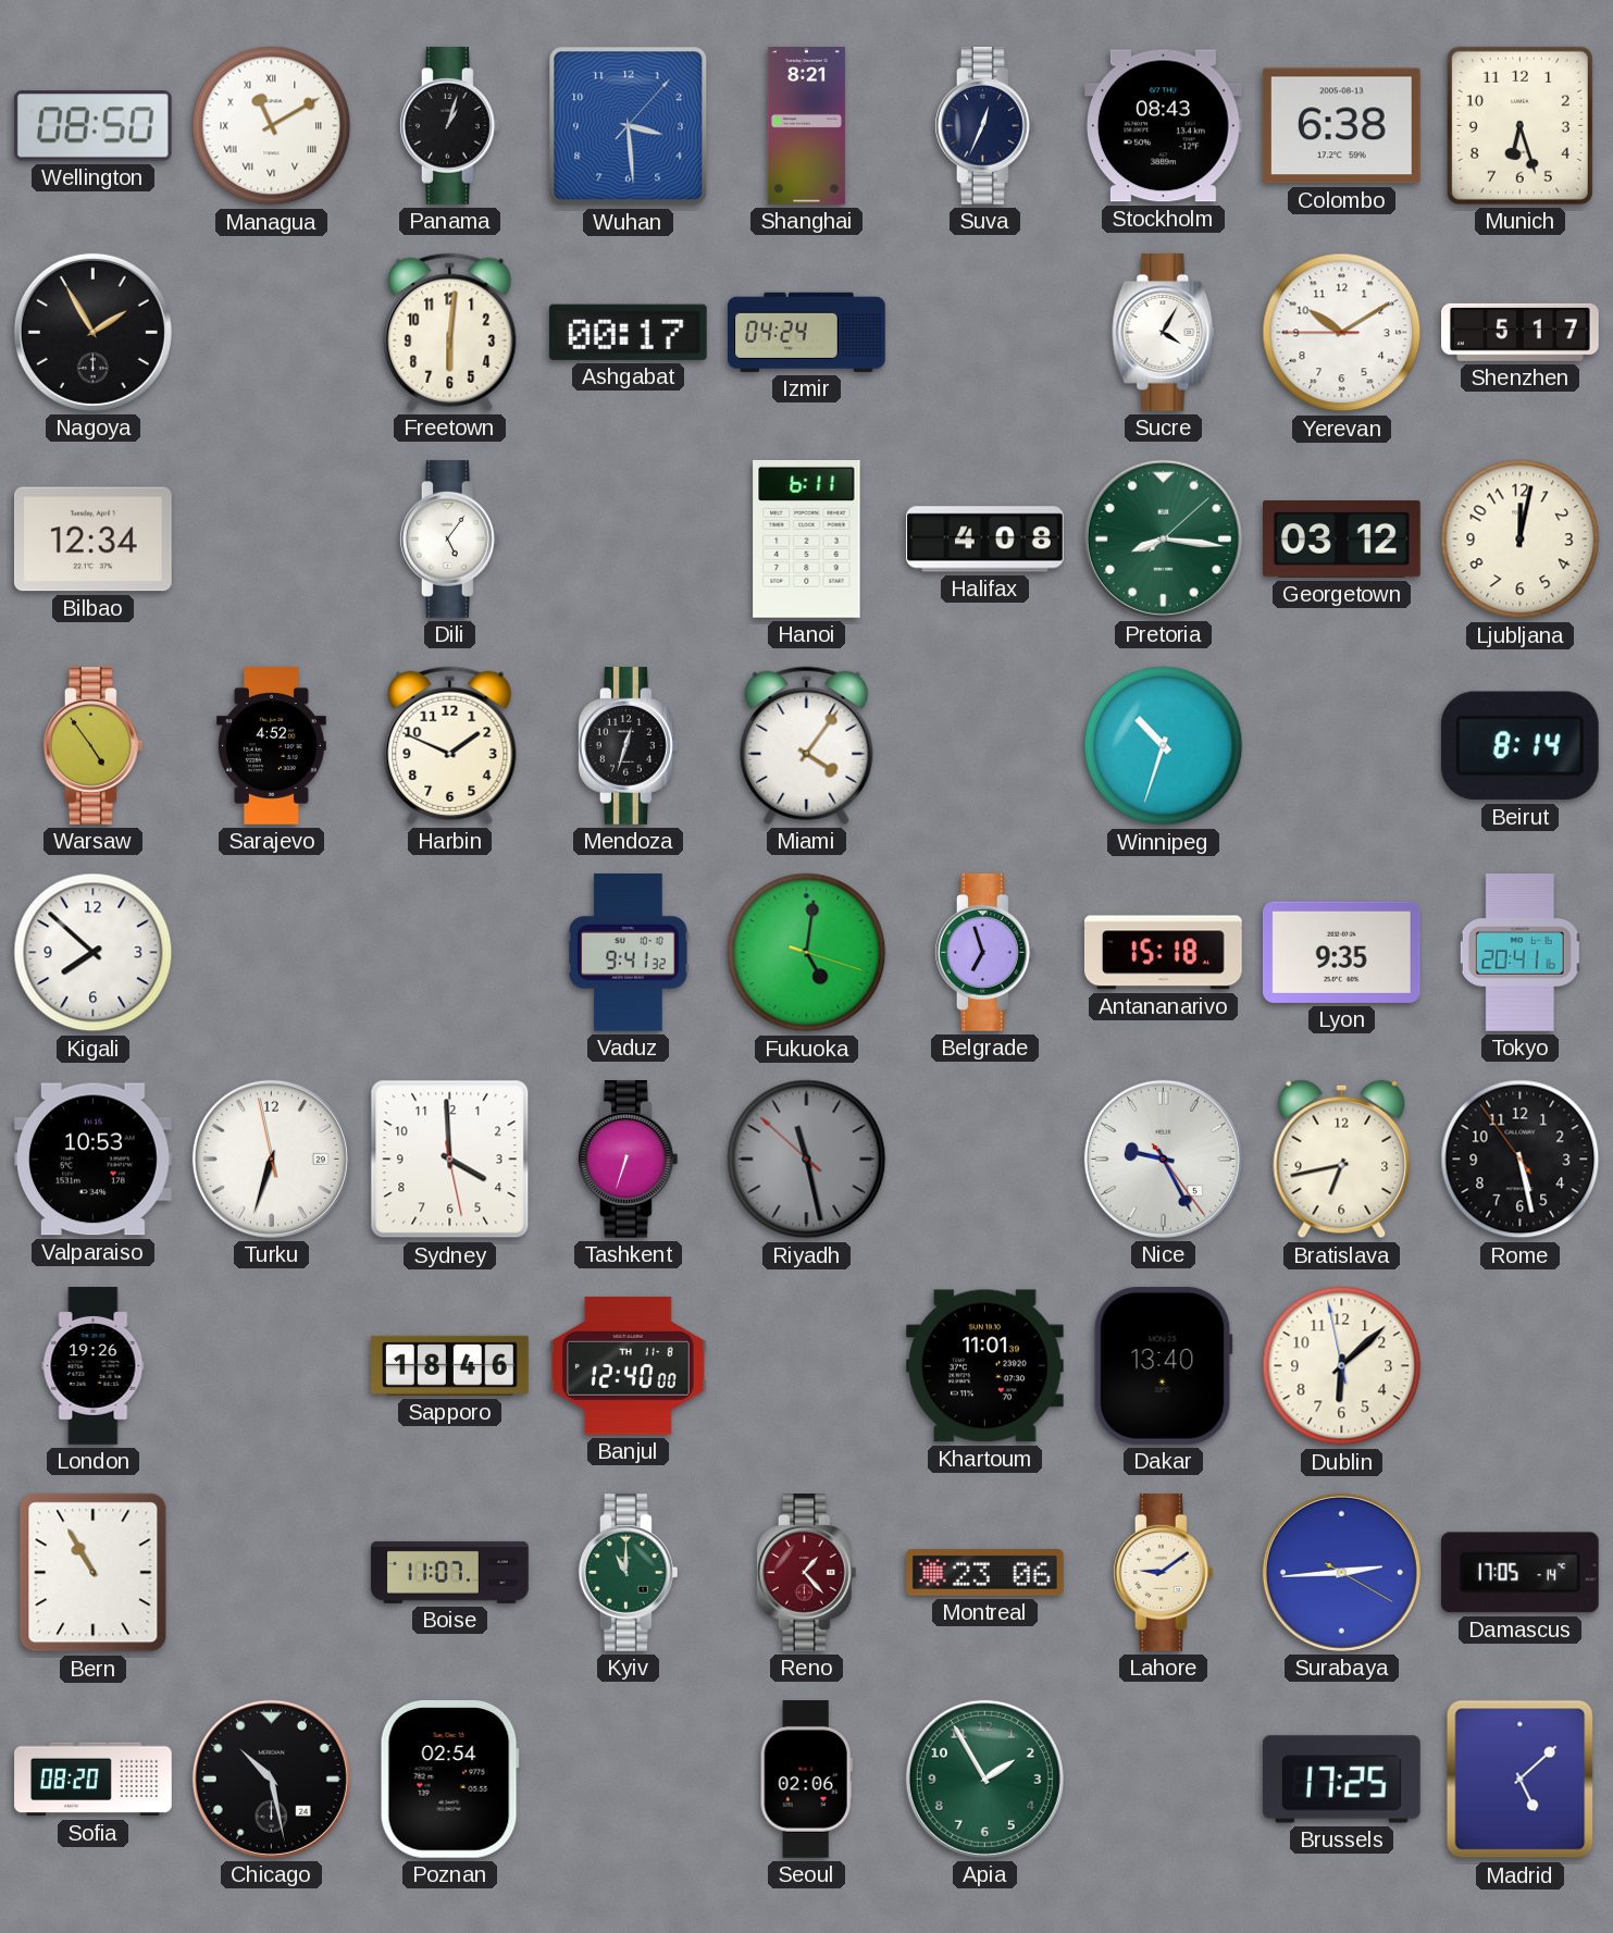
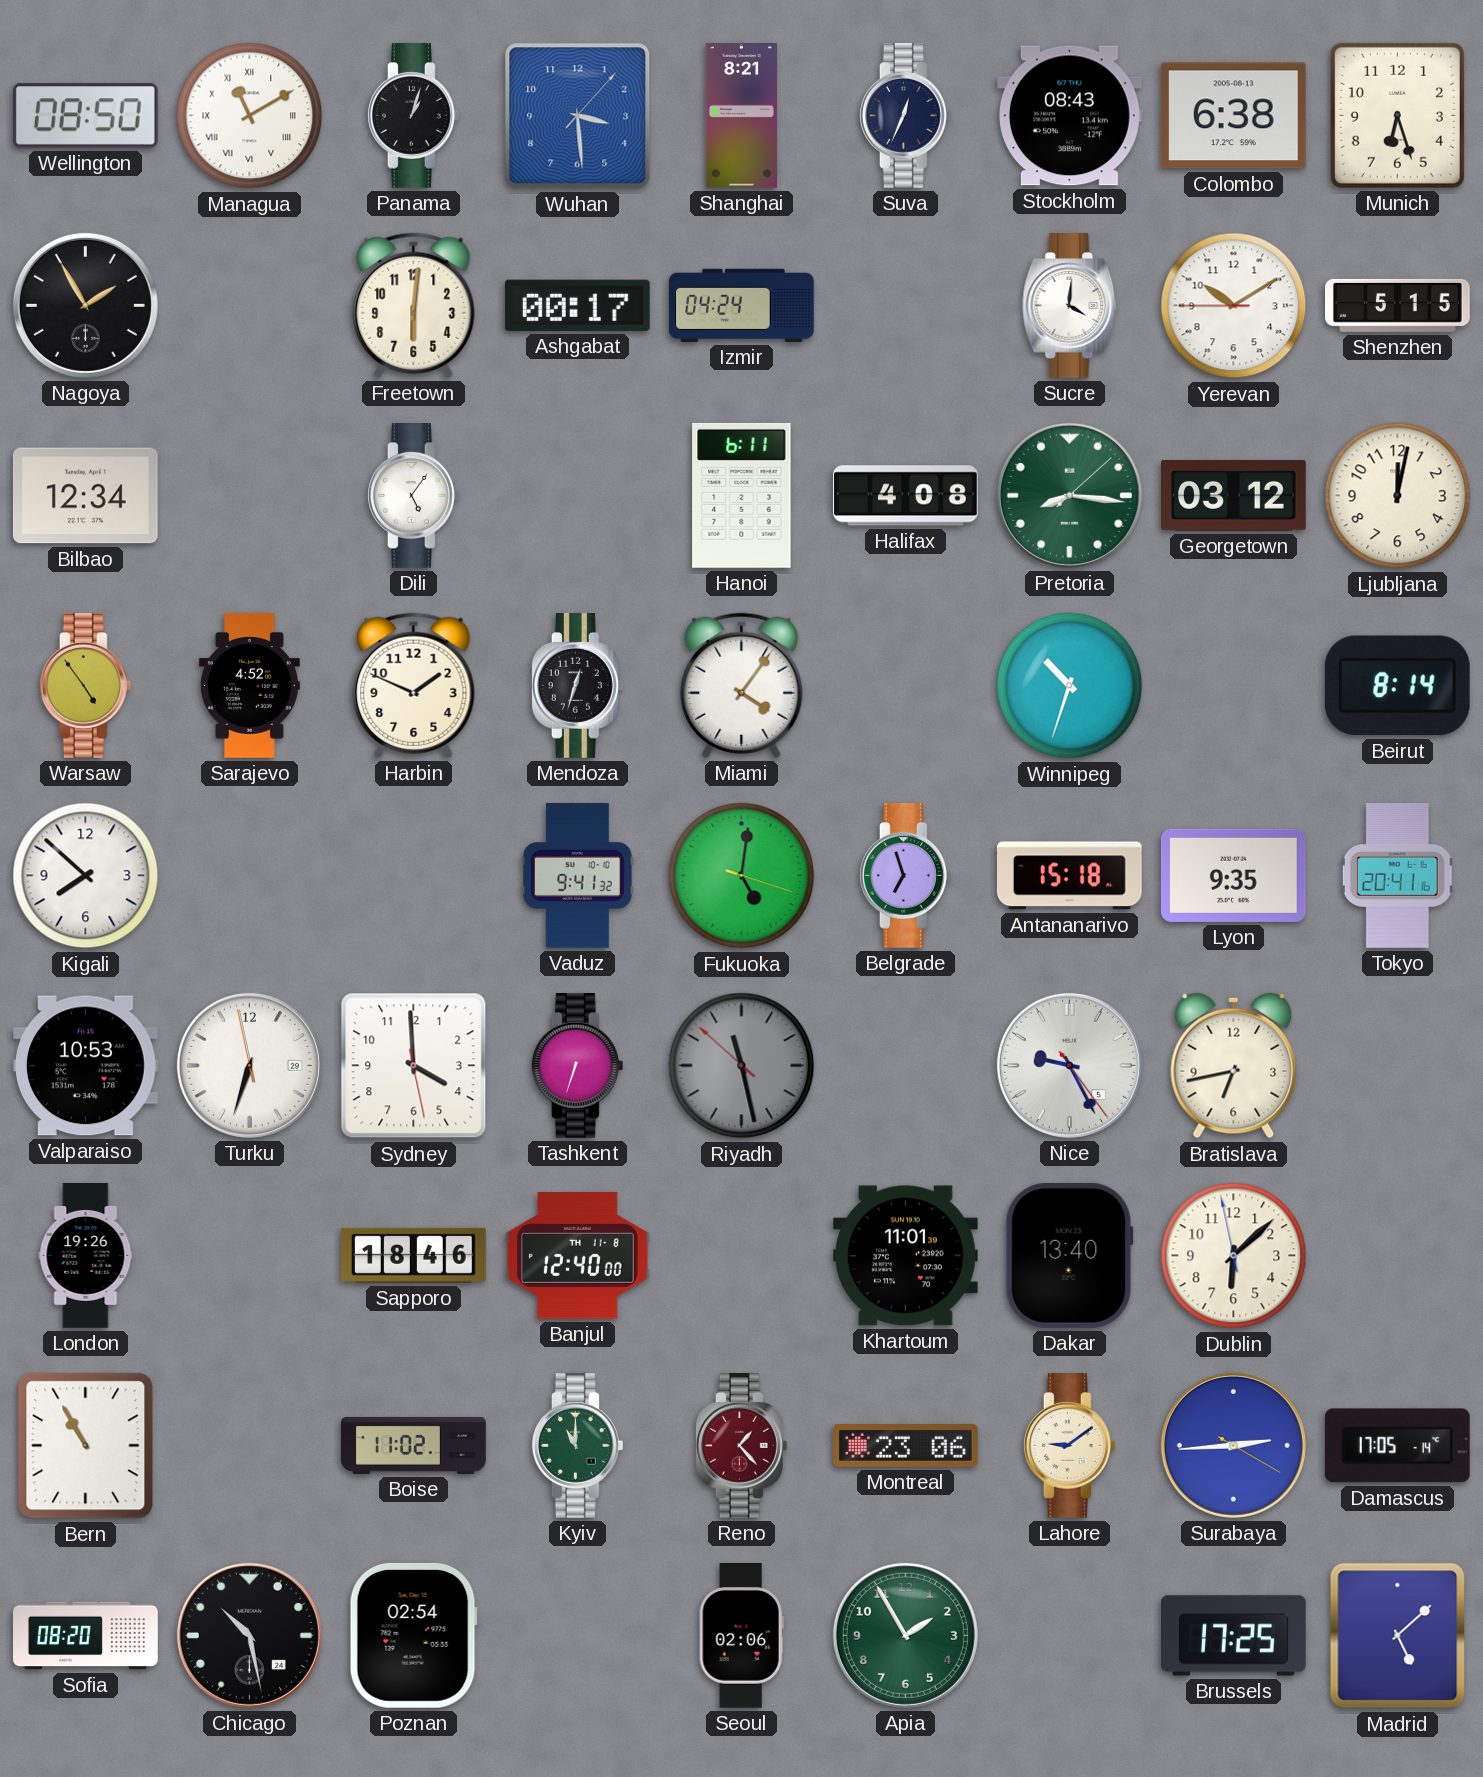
Sucre: 4:05 -> 4:01
Shenzhen: 5:17 -> 5:15
Rome: 5:27 -> none
Boise: 11:07 -> 11:02
